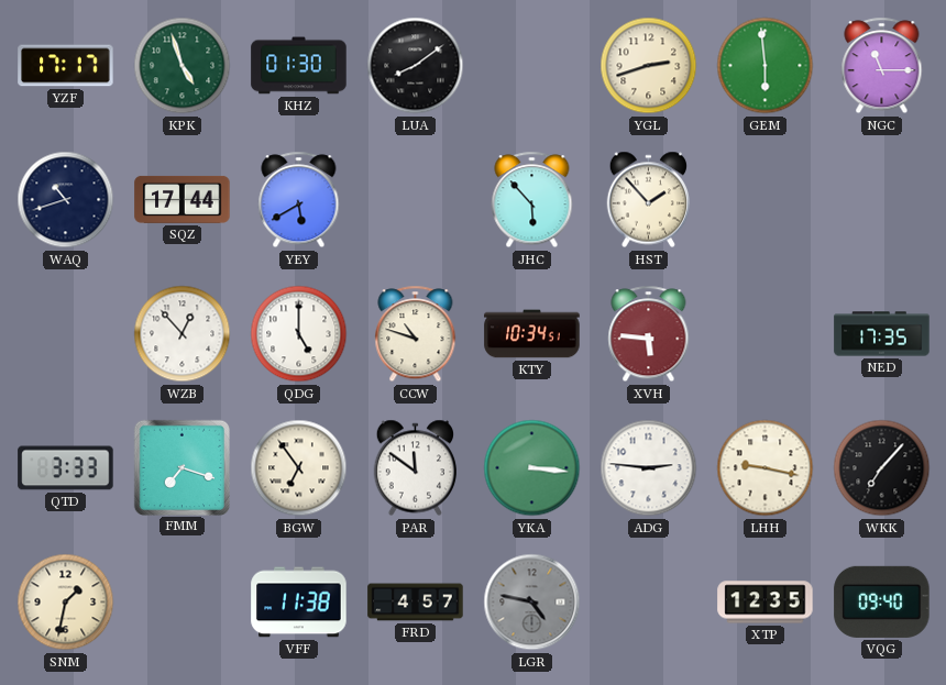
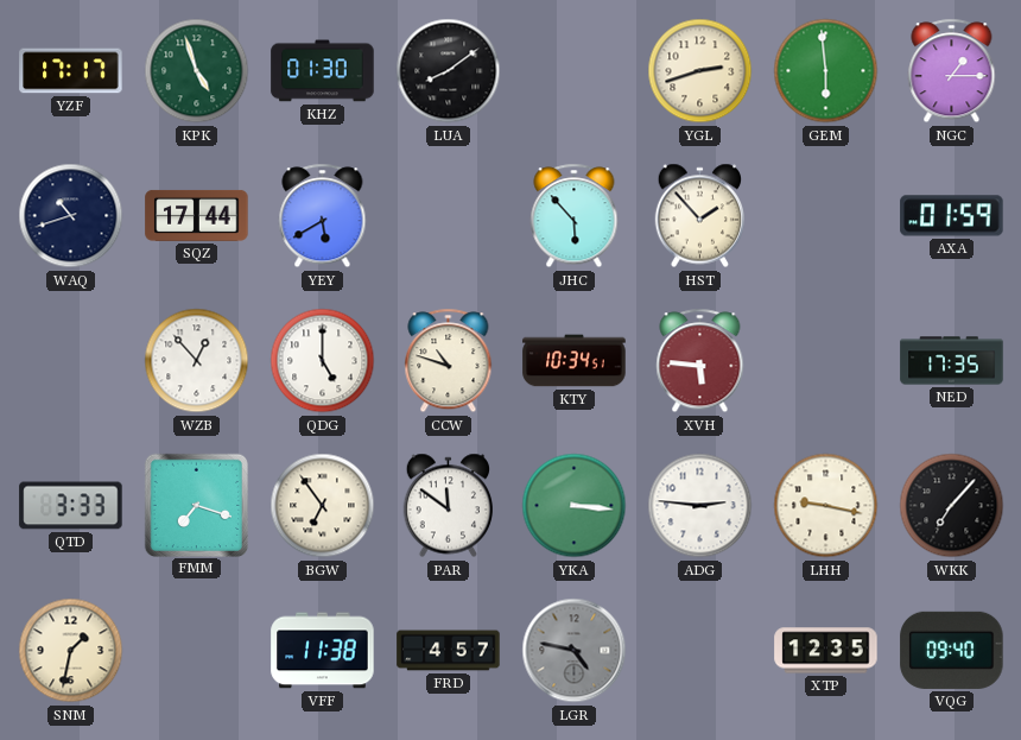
NGC: 11:15 -> 1:15
AXA: none -> 01:59
